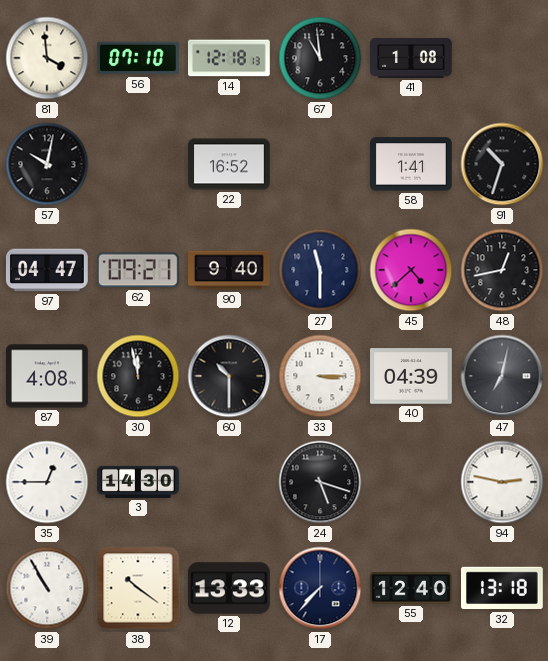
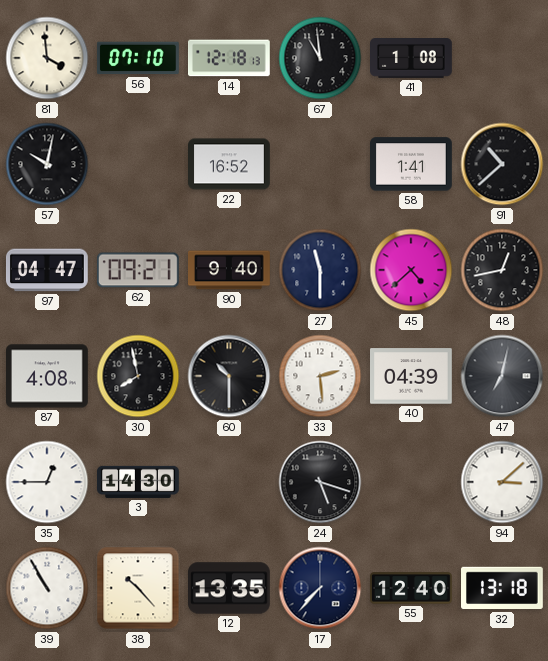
91: 10:33 -> 10:38
30: 11:58 -> 7:58
33: 3:15 -> 2:29
94: 2:47 -> 3:08
38: 10:21 -> 10:23
12: 13:33 -> 13:35
